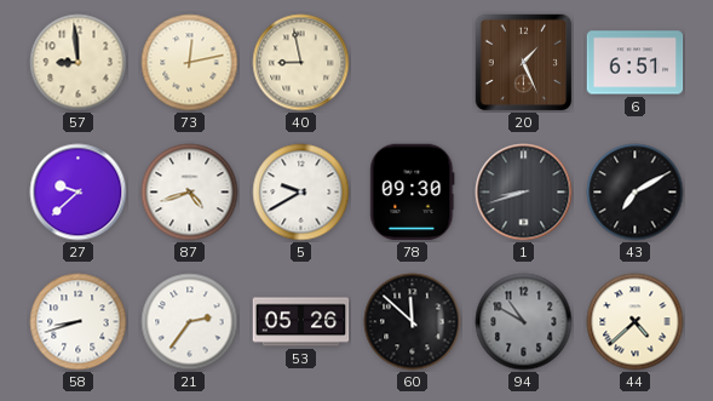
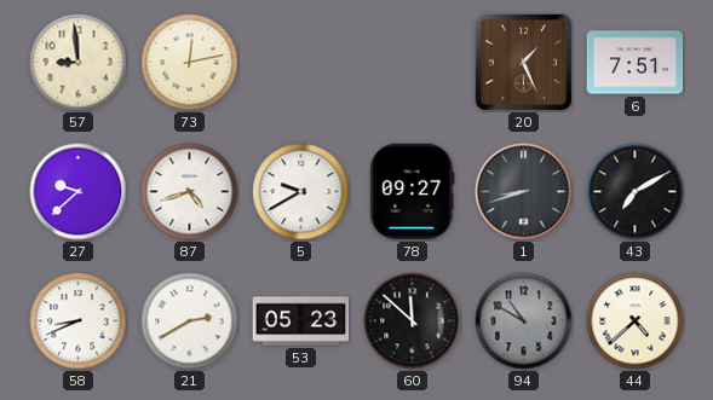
40: 8:58 -> none
6: 6:51 -> 7:51
78: 09:30 -> 09:27
58: 8:42 -> 8:41
21: 2:36 -> 2:40
53: 05:26 -> 05:23
